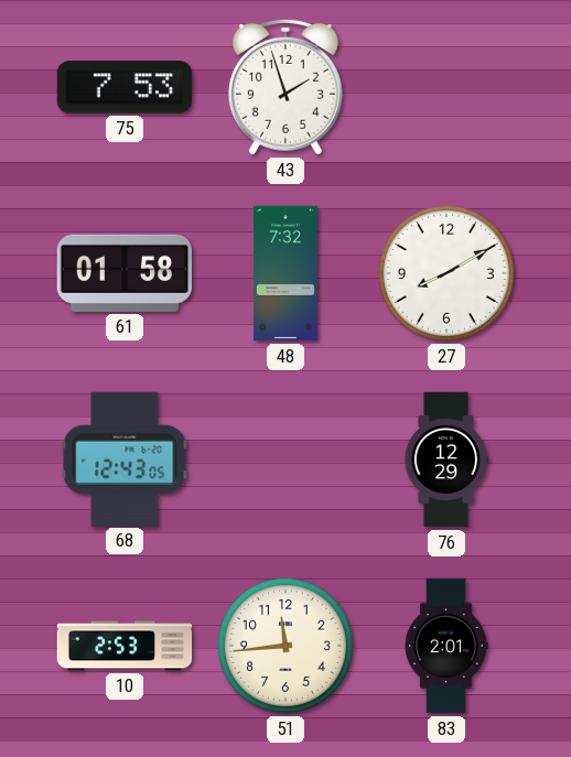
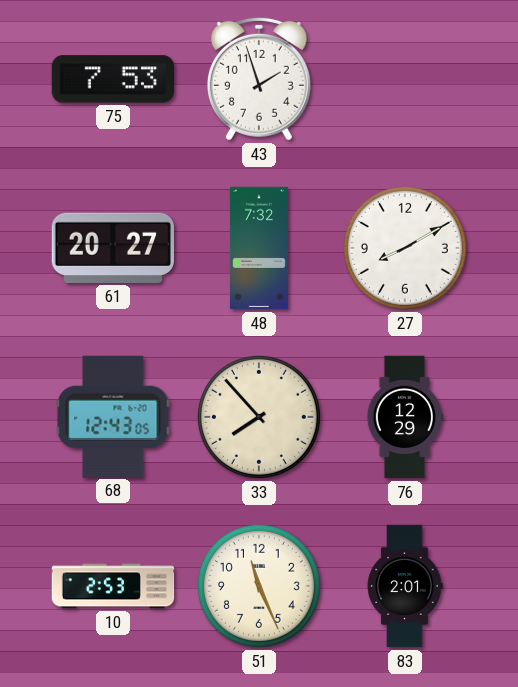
61: 01:58 -> 20:27
33: none -> 7:53
51: 11:44 -> 11:26
